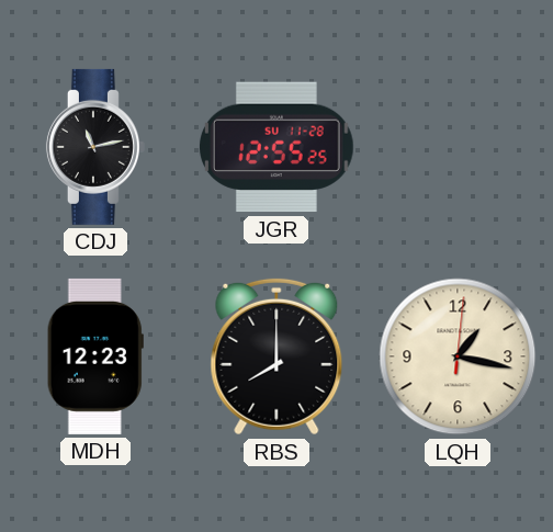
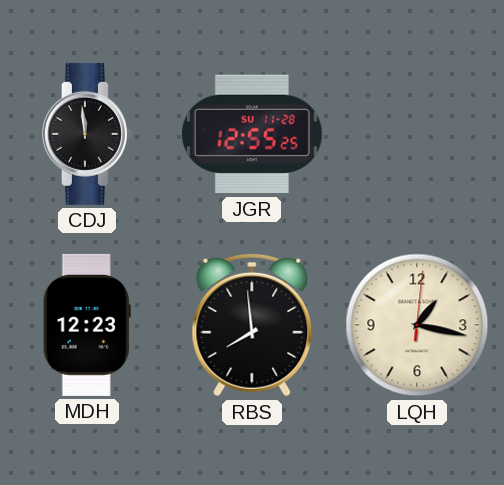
CDJ: 11:13 -> 11:59
RBS: 8:00 -> 7:59
